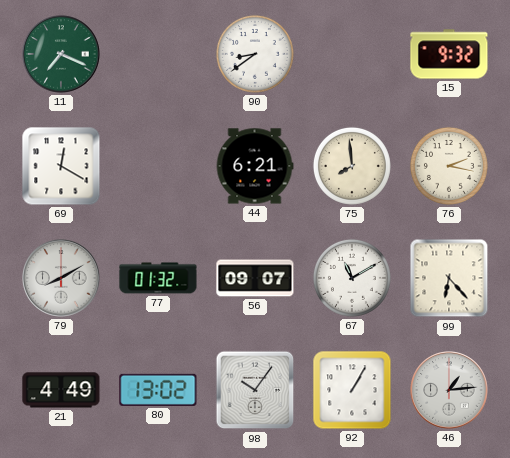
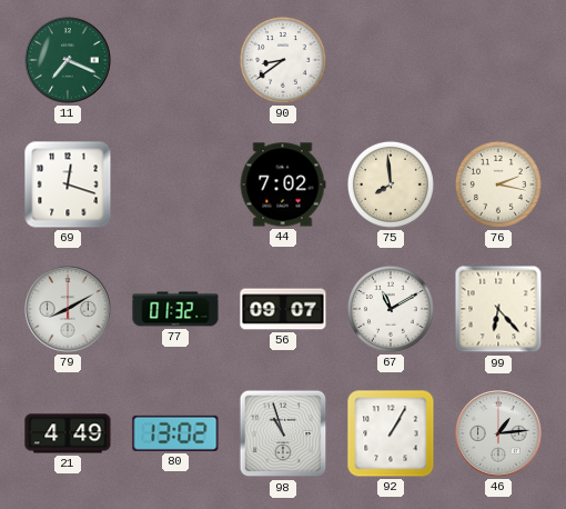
15: 9:32 -> none
69: 12:20 -> 12:18
44: 6:21 -> 7:02
98: 10:06 -> 10:57
